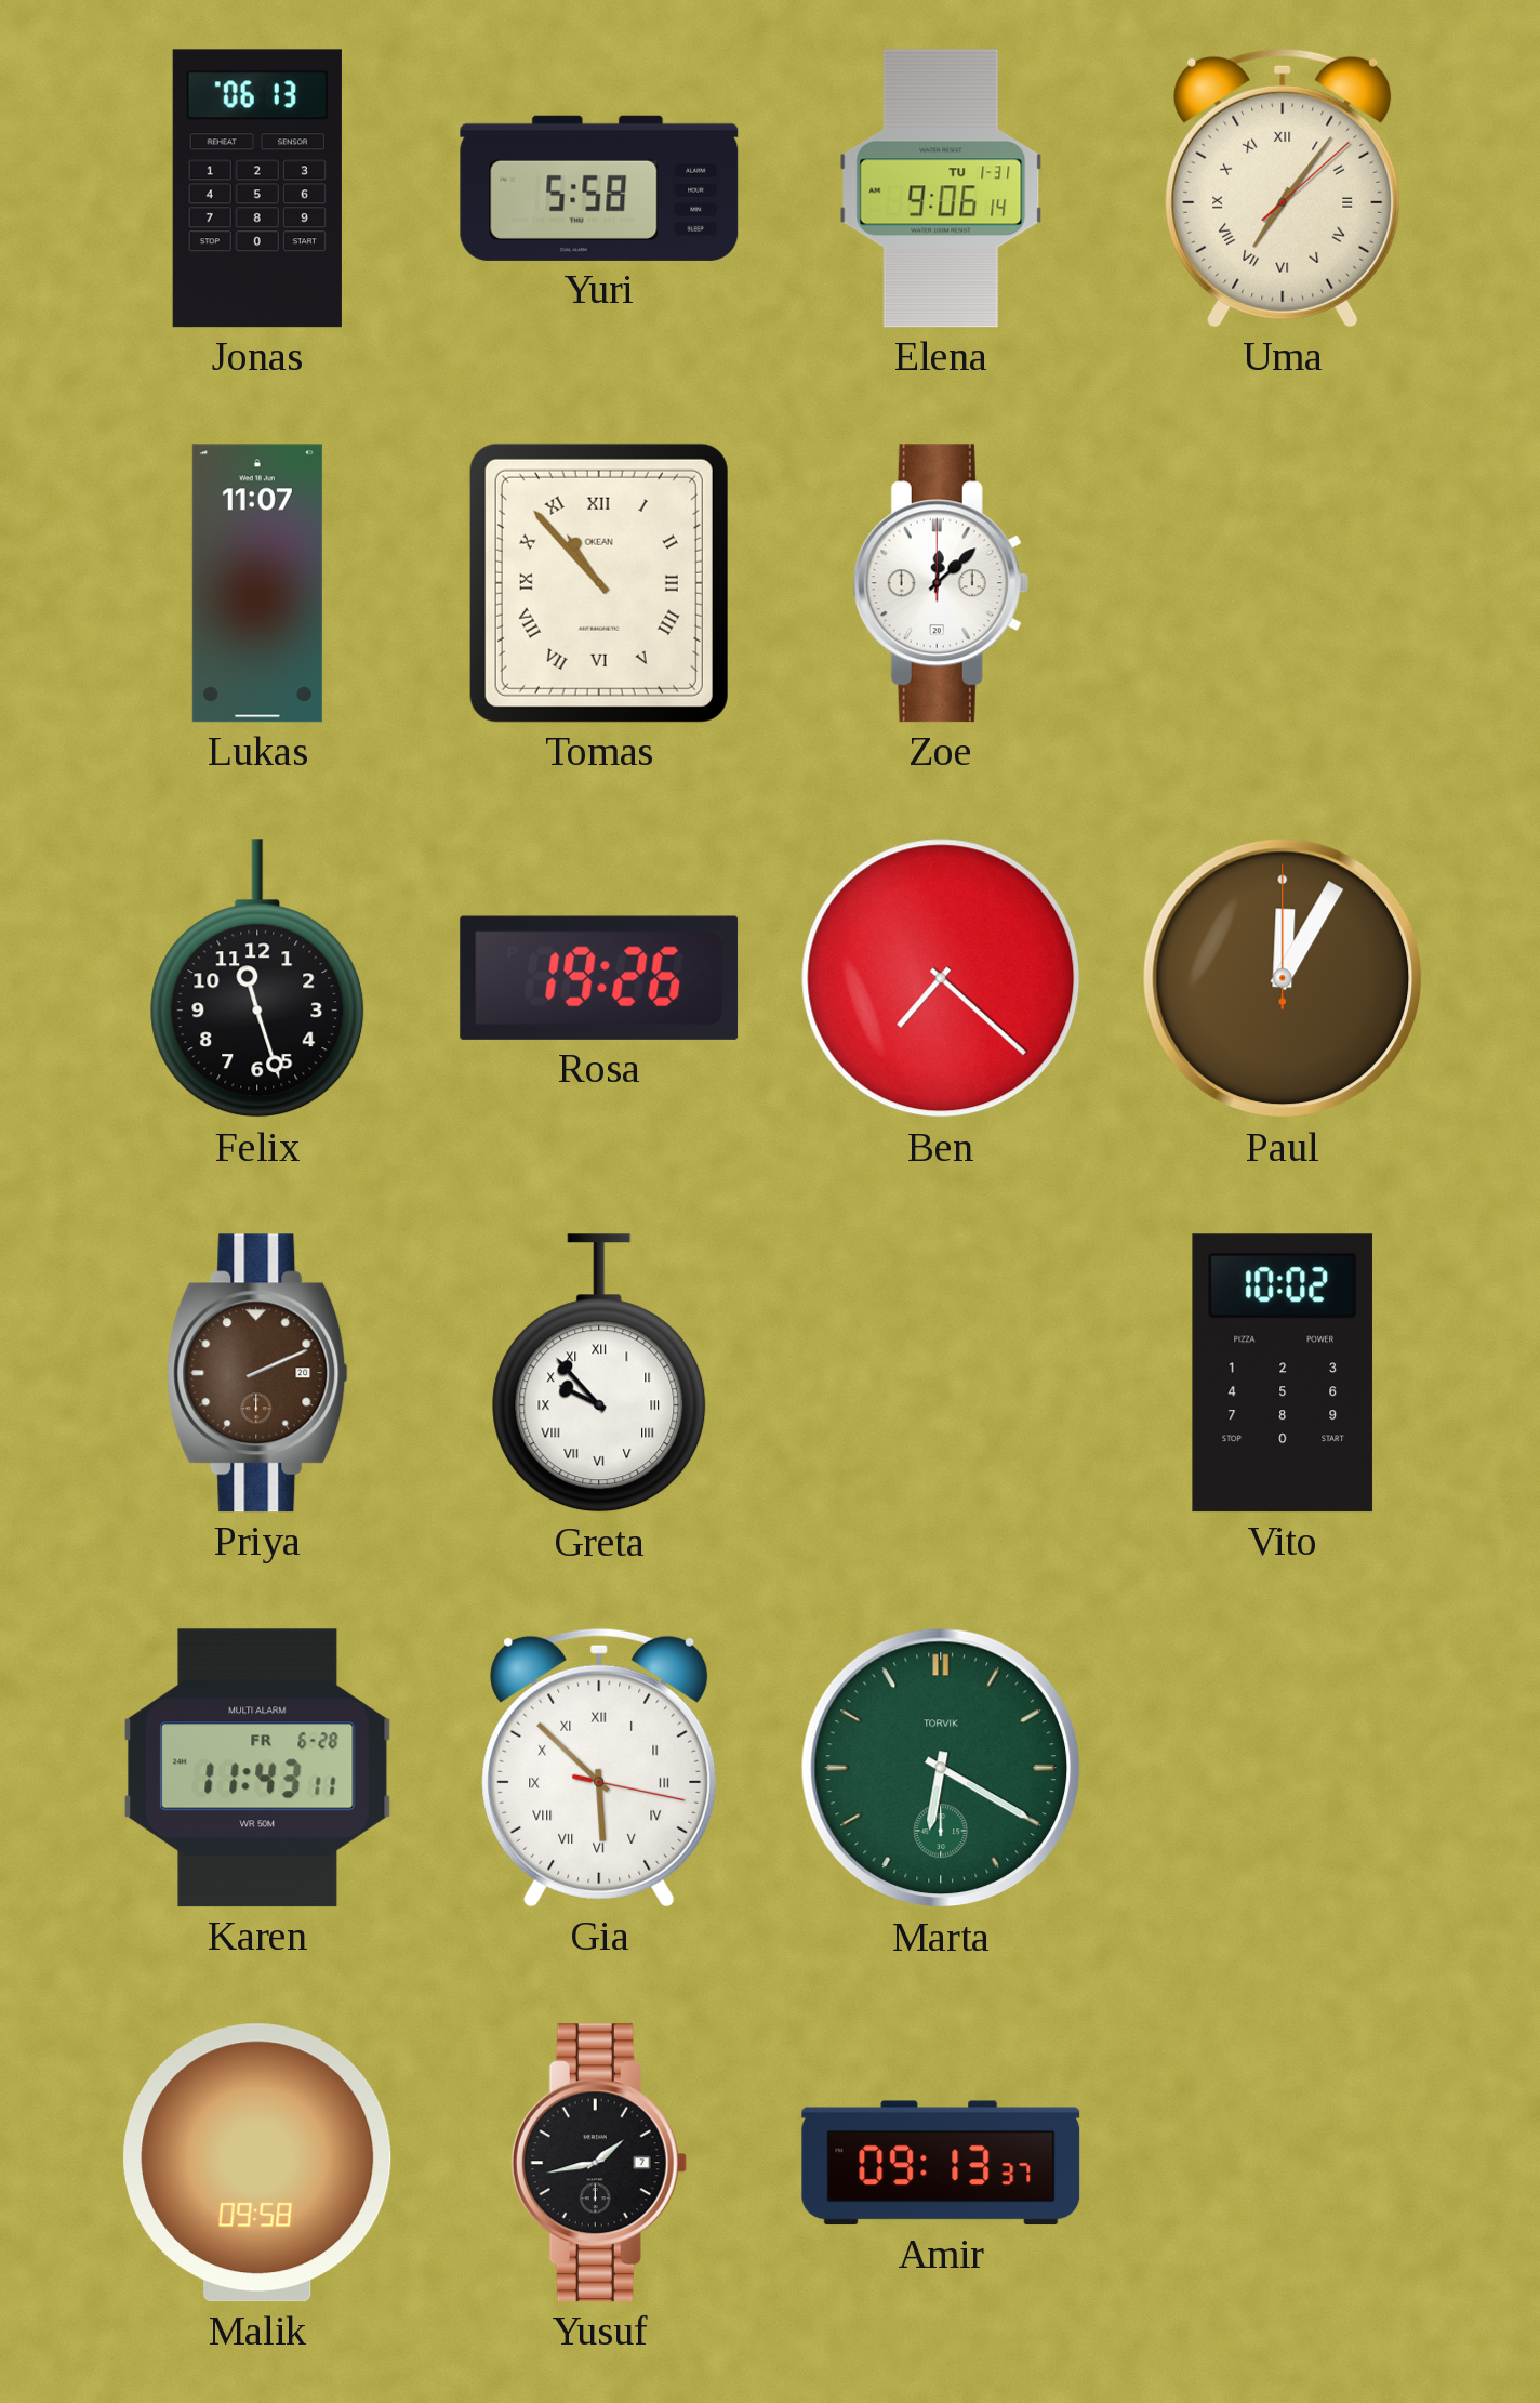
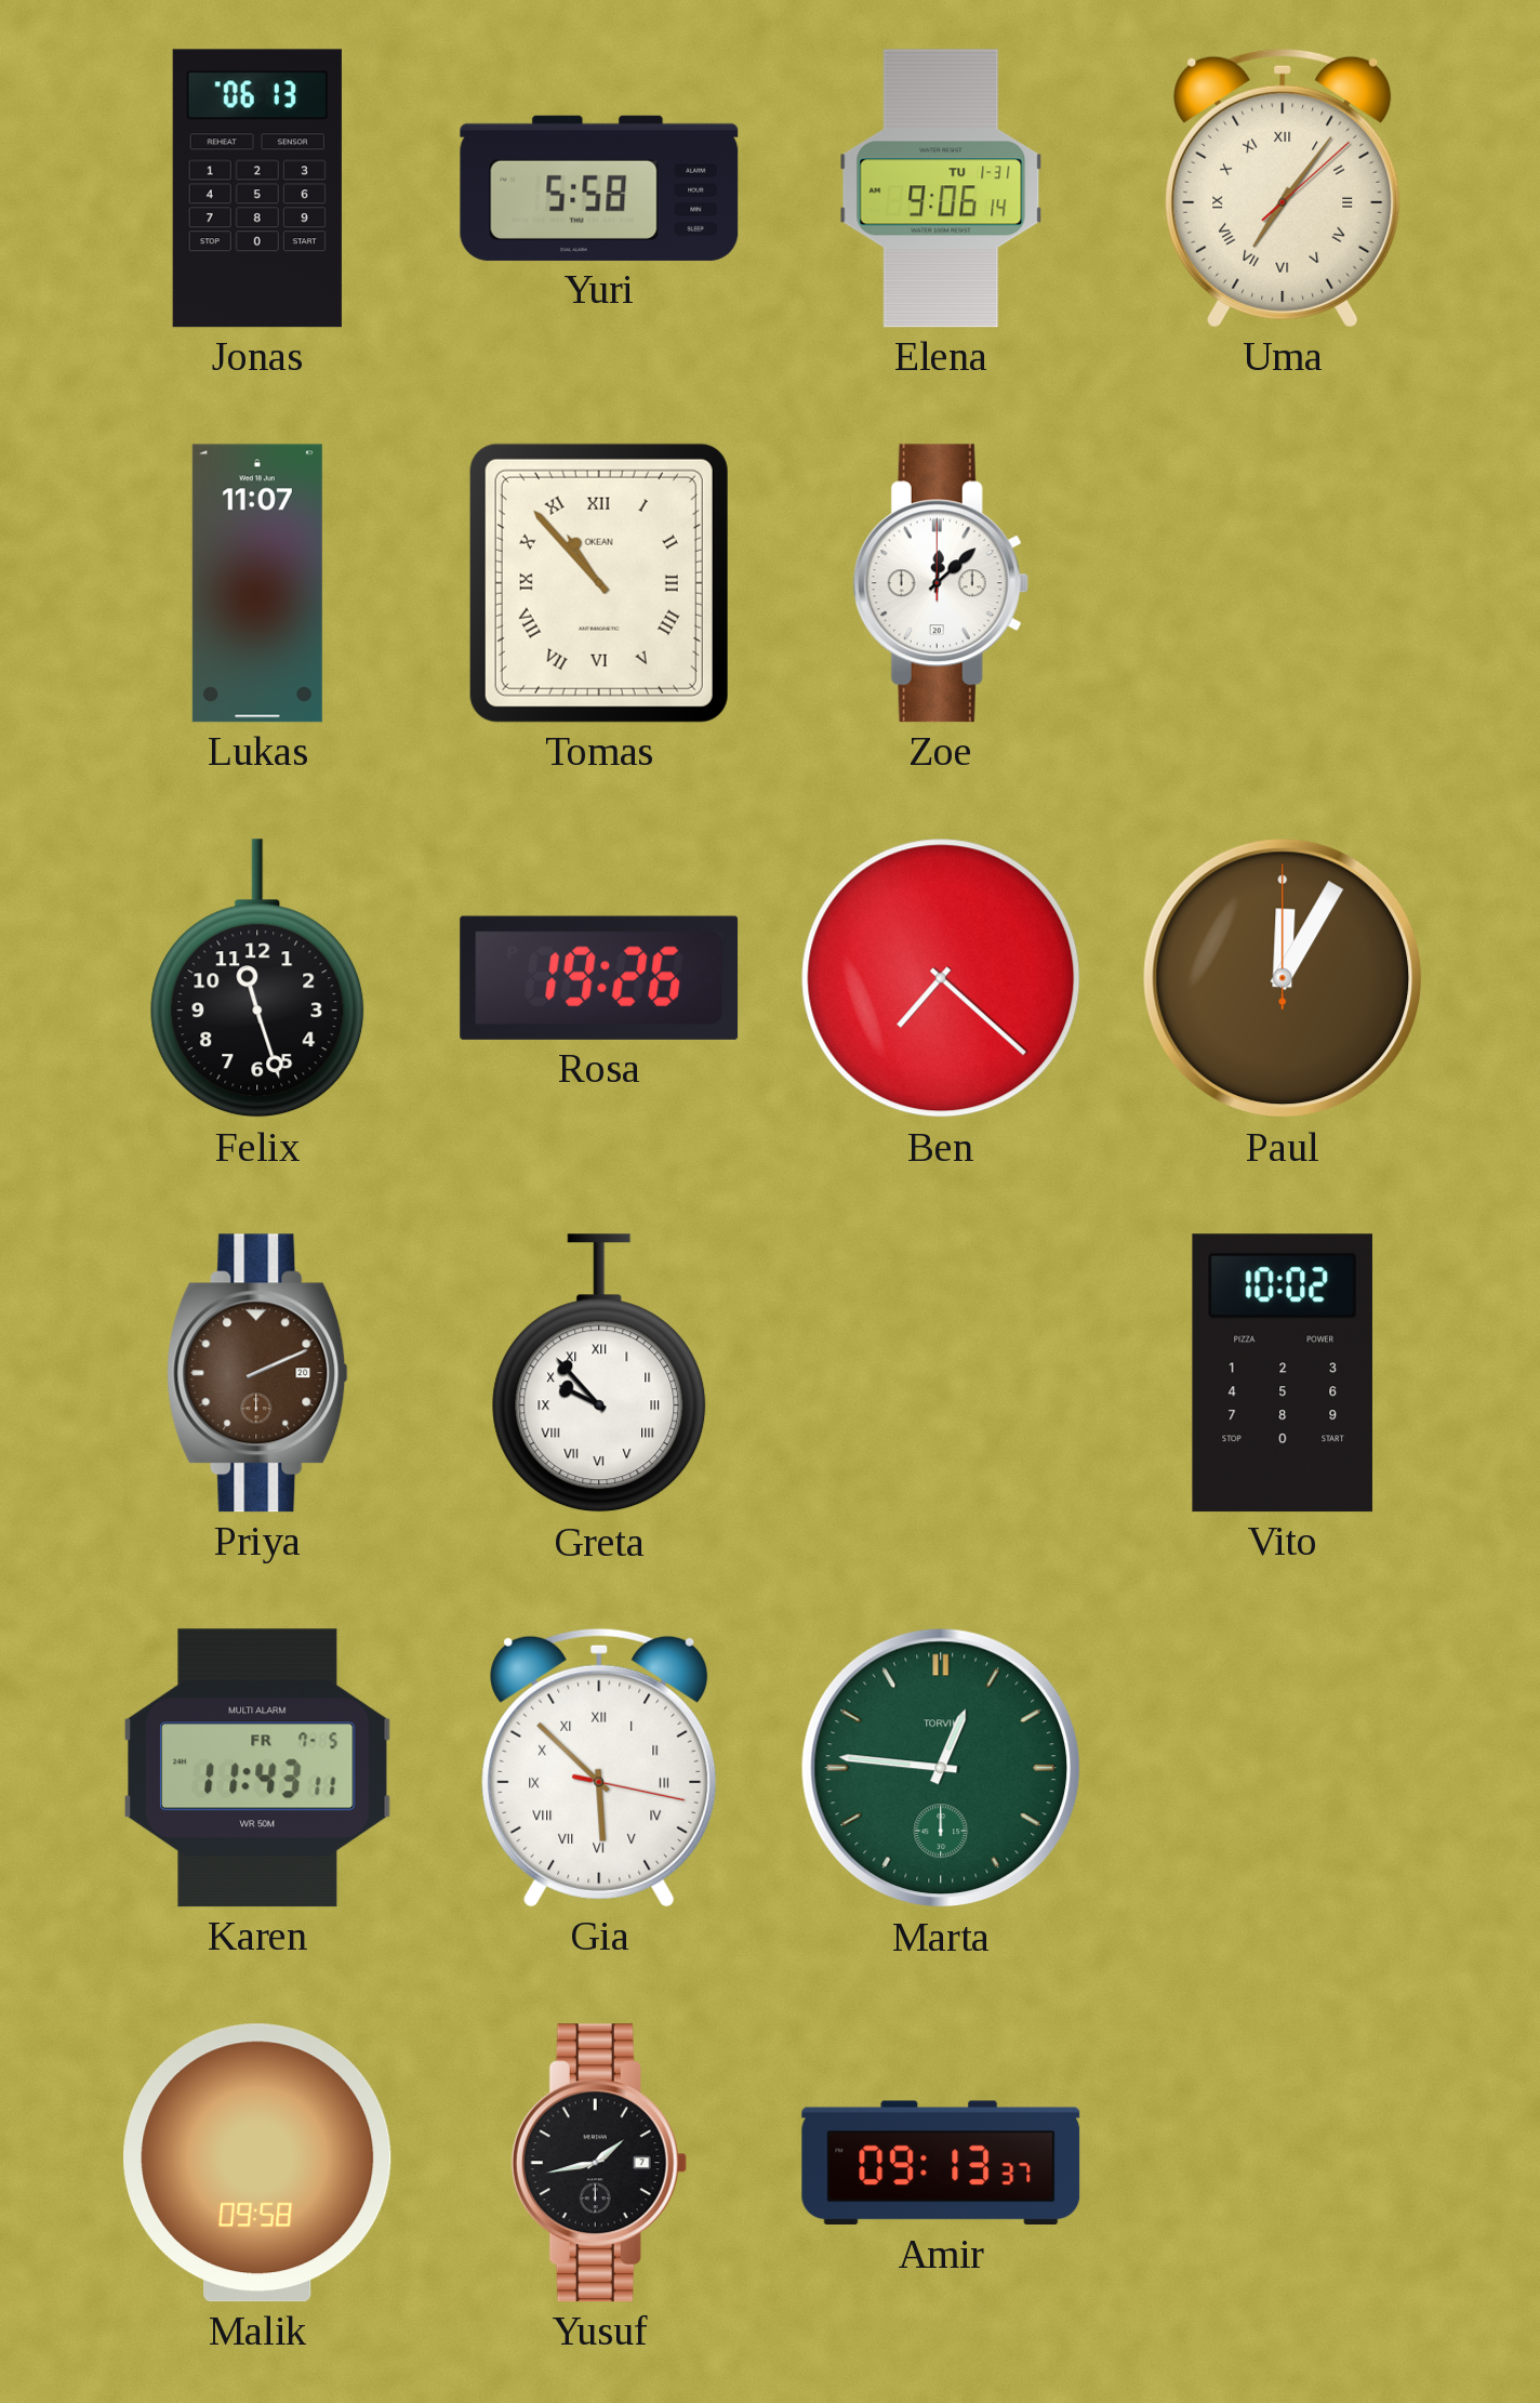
Karen date: FR 6-28 -> FR 7-5
Marta: 6:20 -> 12:46
